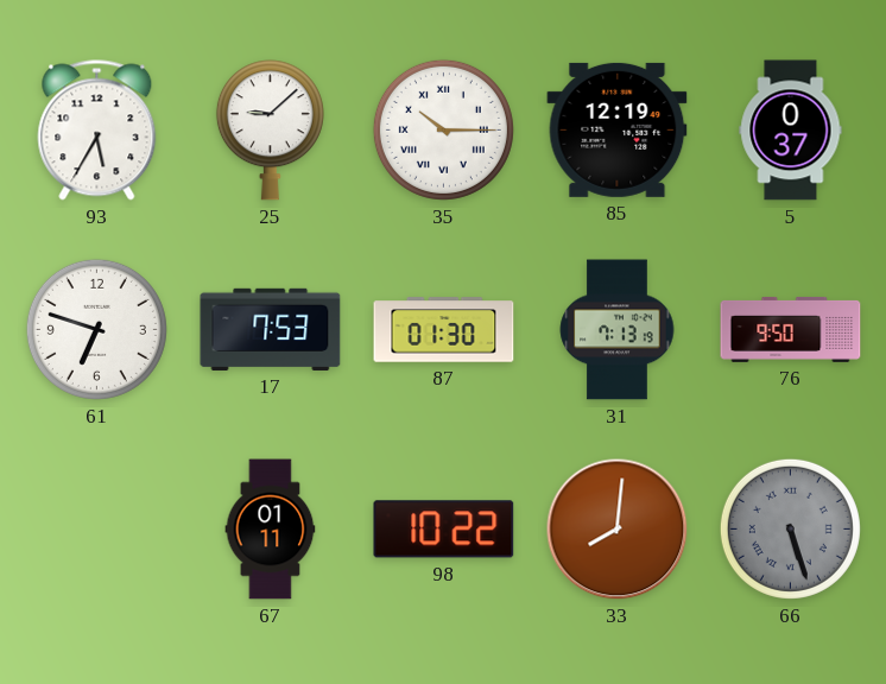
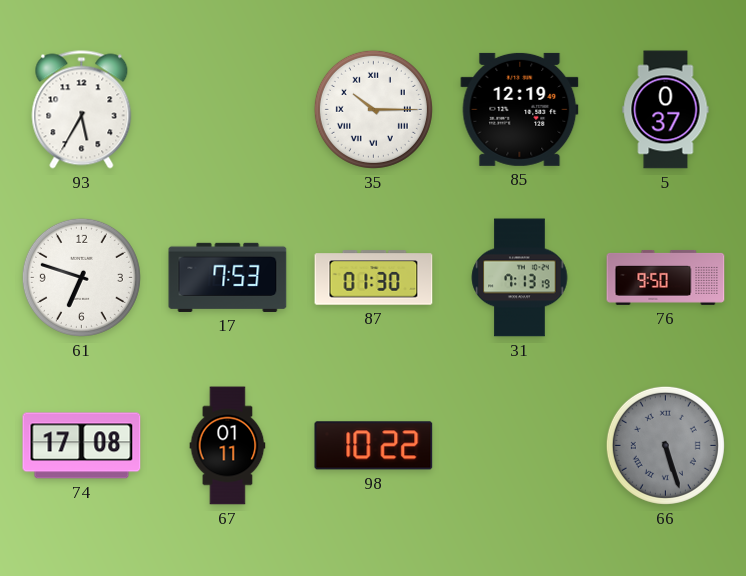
25: 9:08 -> none
74: none -> 17:08
33: 8:01 -> none
